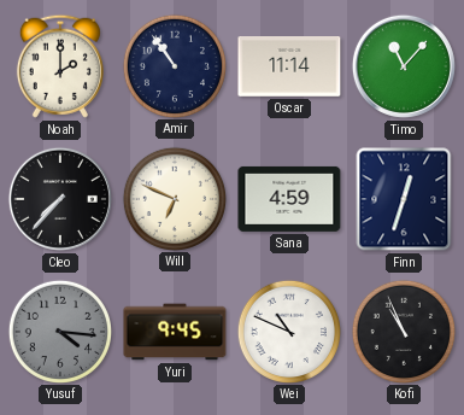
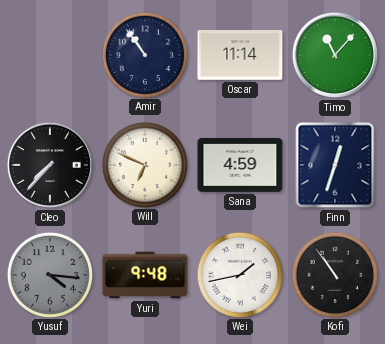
Noah: 2:00 -> none
Yuri: 9:45 -> 9:48
Wei: 10:49 -> 1:43
Kofi: 10:56 -> 10:54
